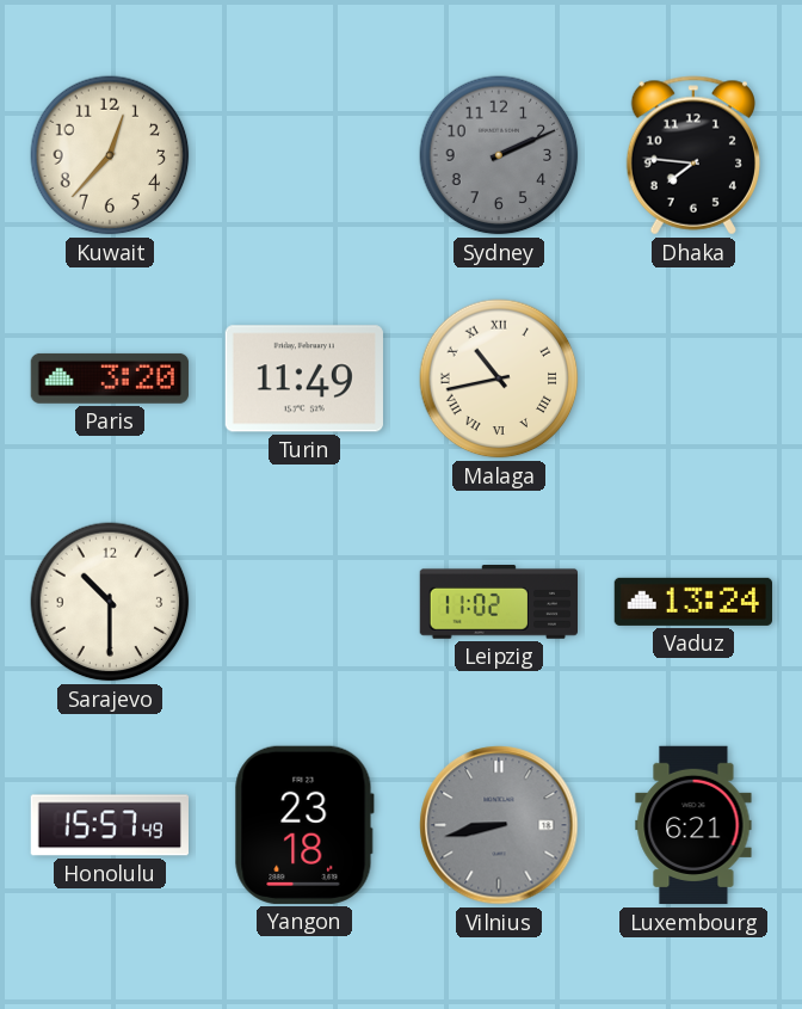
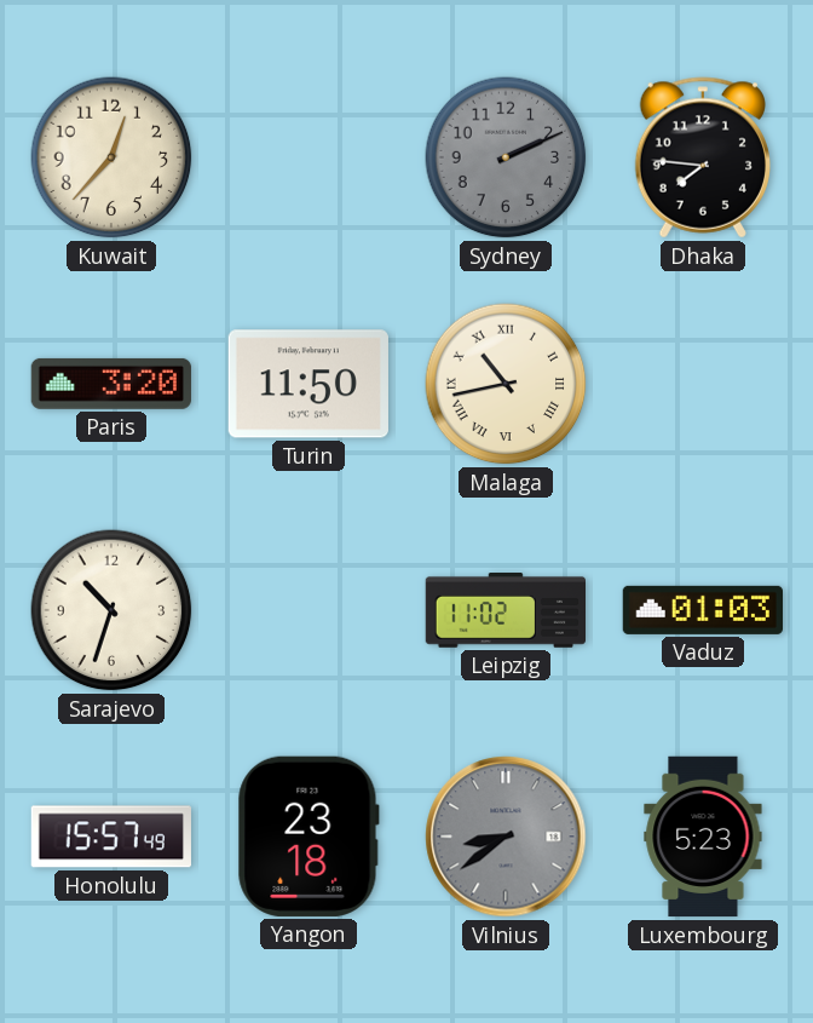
Turin: 11:49 -> 11:50
Sarajevo: 10:30 -> 10:33
Vaduz: 13:24 -> 01:03
Vilnius: 8:43 -> 8:39
Luxembourg: 6:21 -> 5:23
